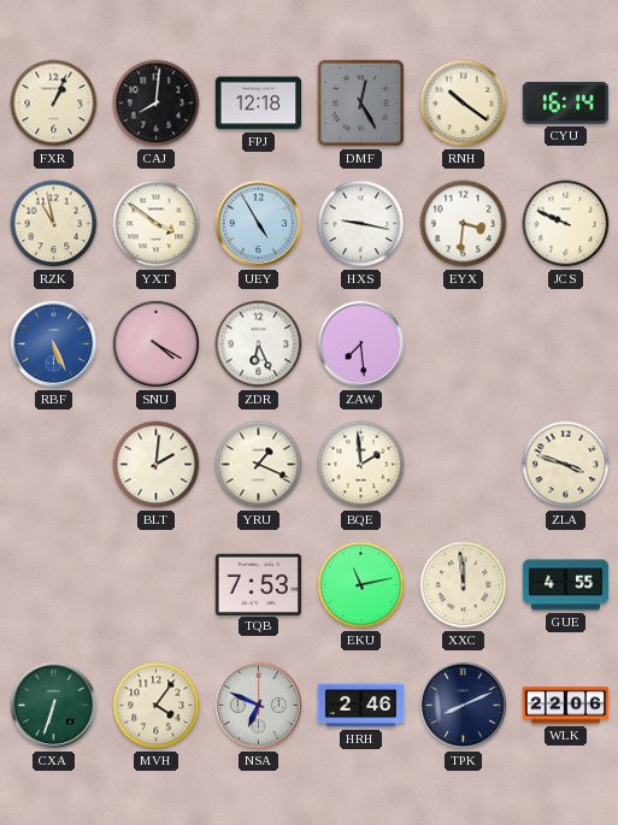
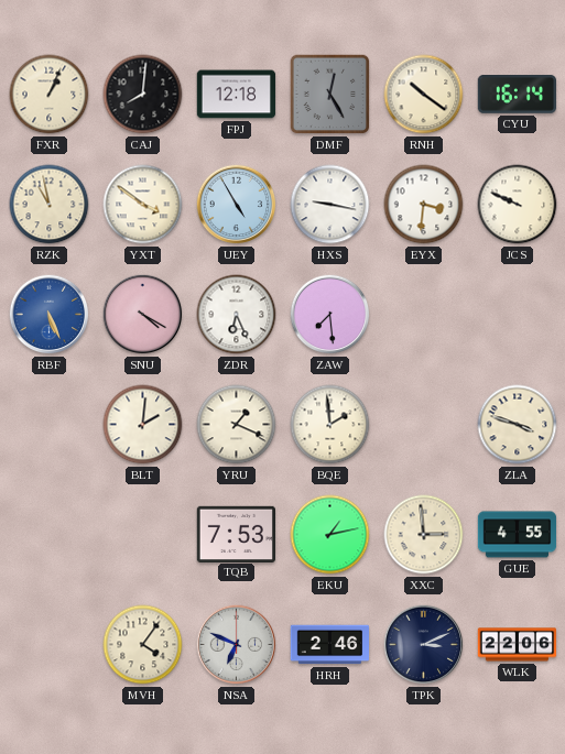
EKU: 11:13 -> 1:13
XXC: 11:59 -> 2:59
CXA: 6:33 -> none
TPK: 8:11 -> 3:11
